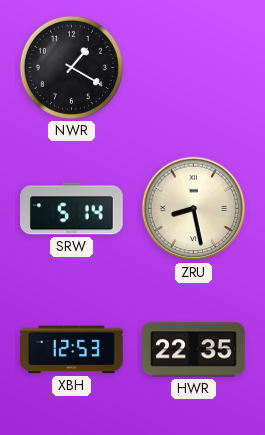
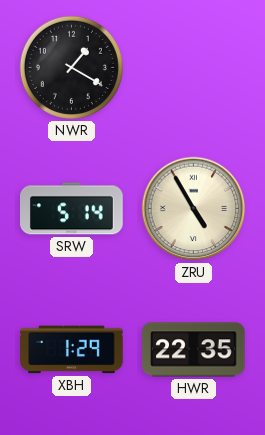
ZRU: 8:28 -> 4:55
XBH: 12:53 -> 1:29
